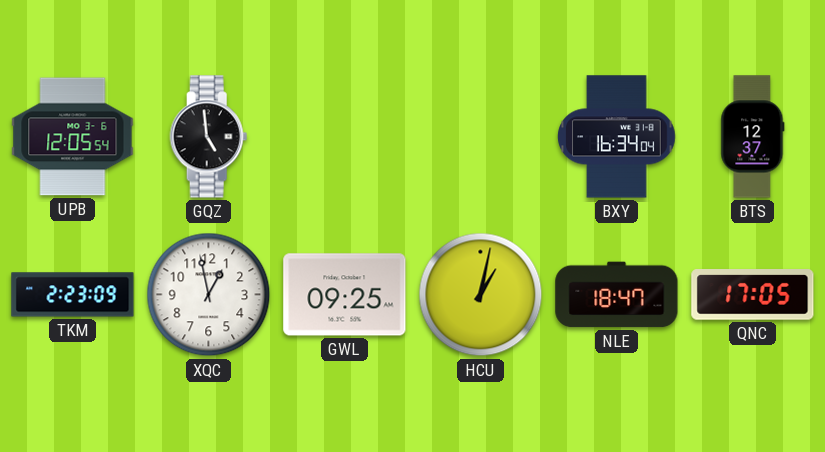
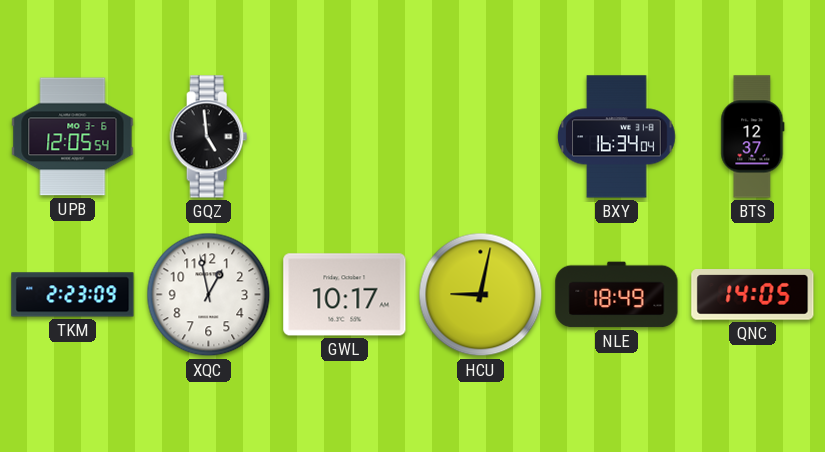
GWL: 09:25 -> 10:17
HCU: 1:02 -> 9:02
NLE: 18:47 -> 18:49
QNC: 17:05 -> 14:05
